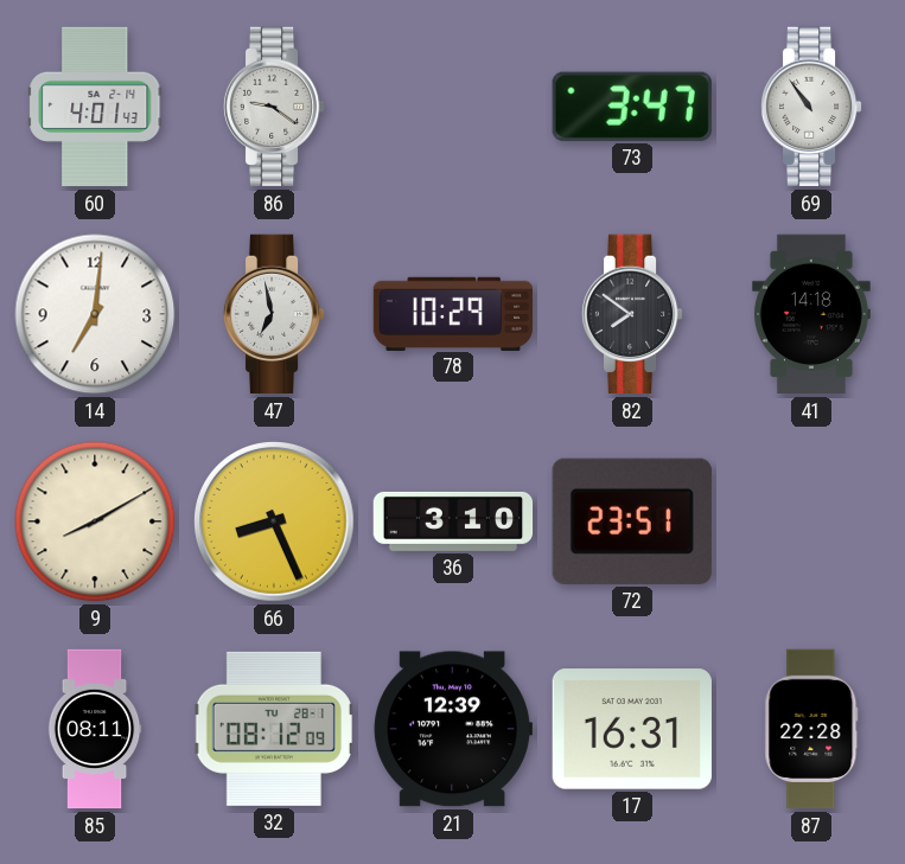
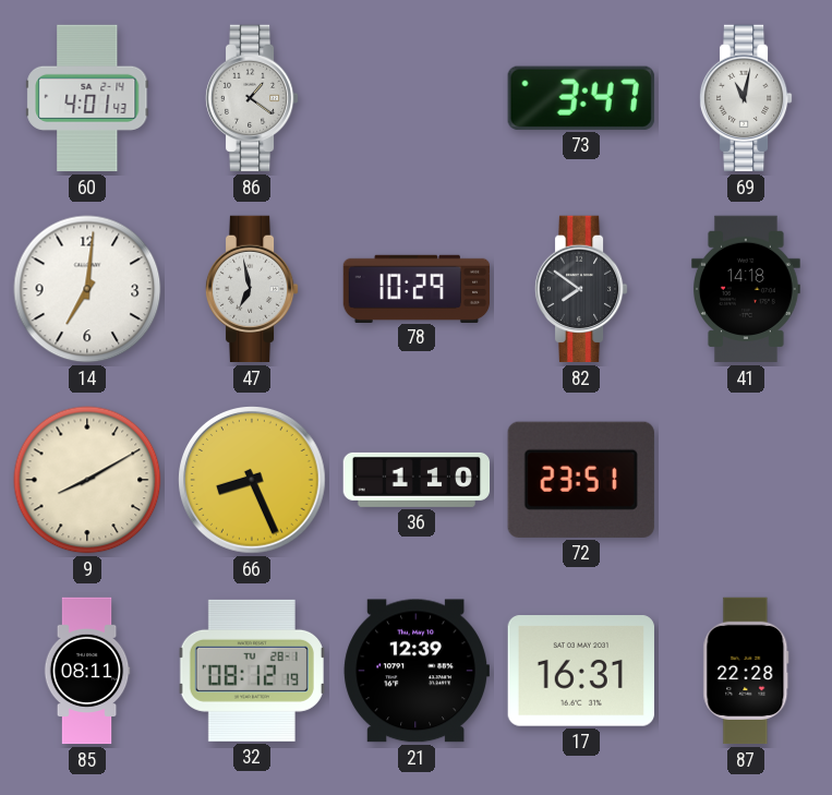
86: 9:21 -> 1:21
69: 10:54 -> 11:02
36: 3:10 -> 1:10
32: 08:12:09 -> 08:12:19
